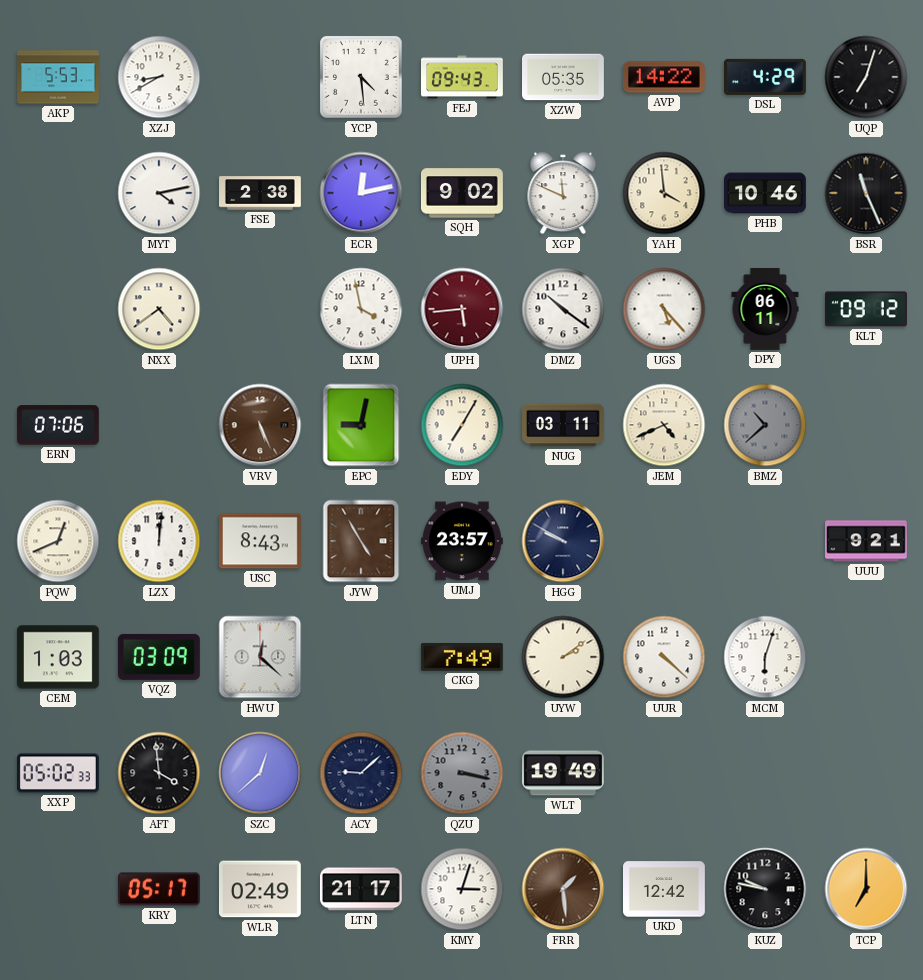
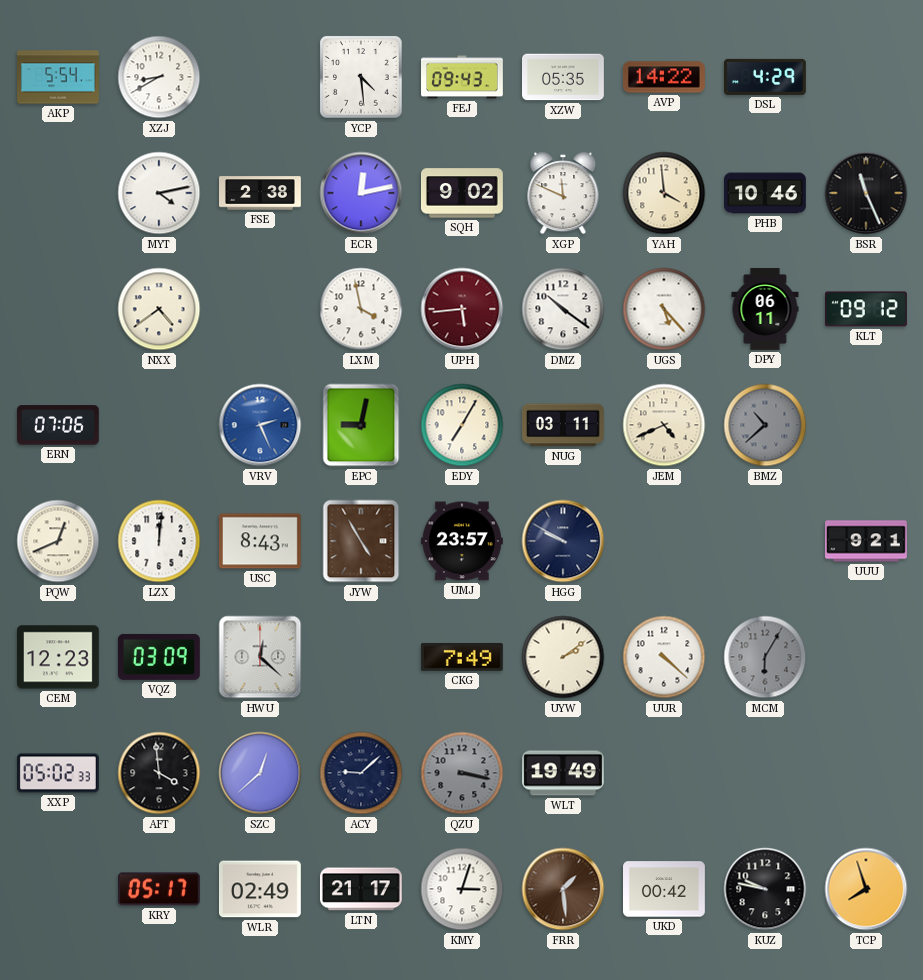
AKP: 5:53 -> 5:54
UQP: 7:03 -> none
VRV: 5:26 -> 2:26
VRV dial: brown -> blue
CEM: 1:03 -> 12:23
MCM: 6:03 -> 6:05
MCM dial: white -> grey
UKD: 12:42 -> 00:42
TCP: 7:00 -> 7:57
